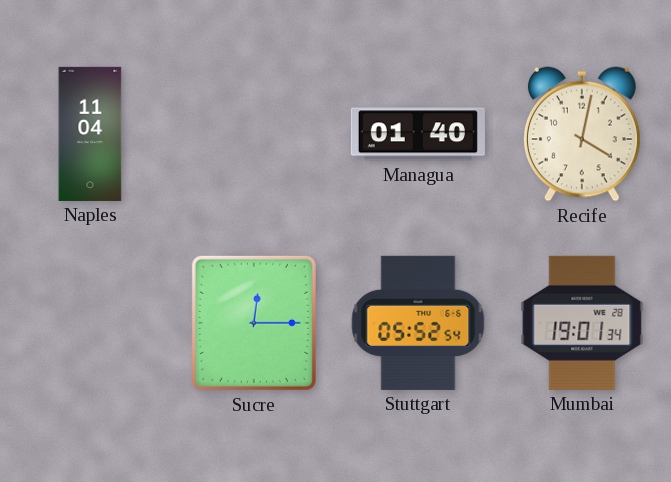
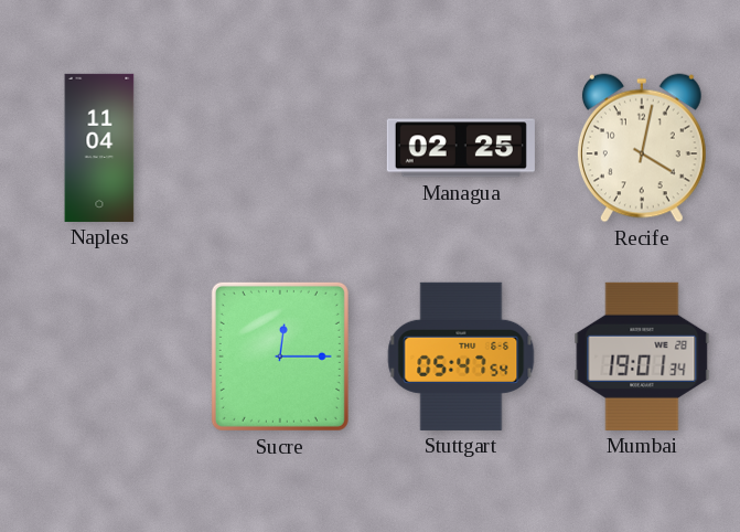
Managua: 01:40 -> 02:25
Stuttgart: 05:52 -> 05:47
